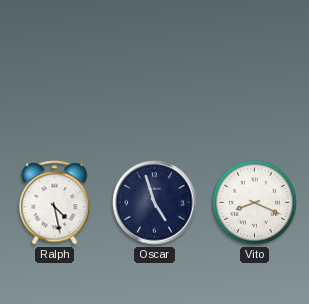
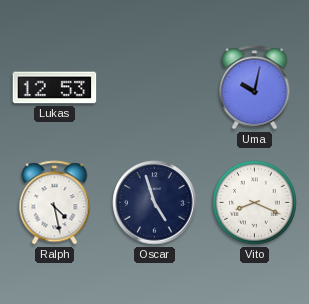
Lukas: none -> 12:53
Uma: none -> 10:02
